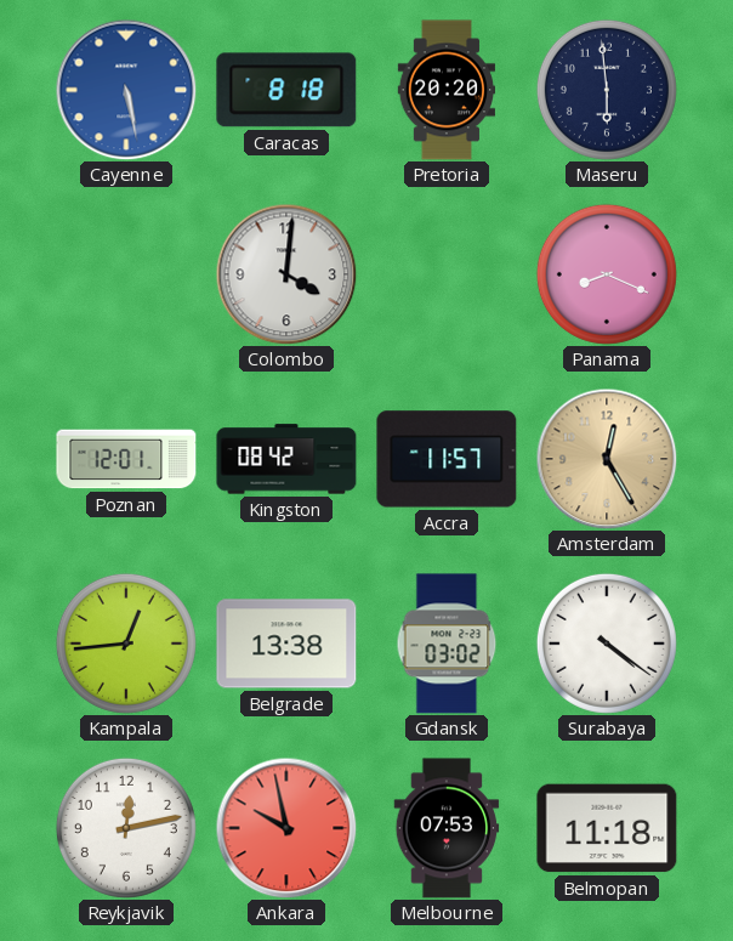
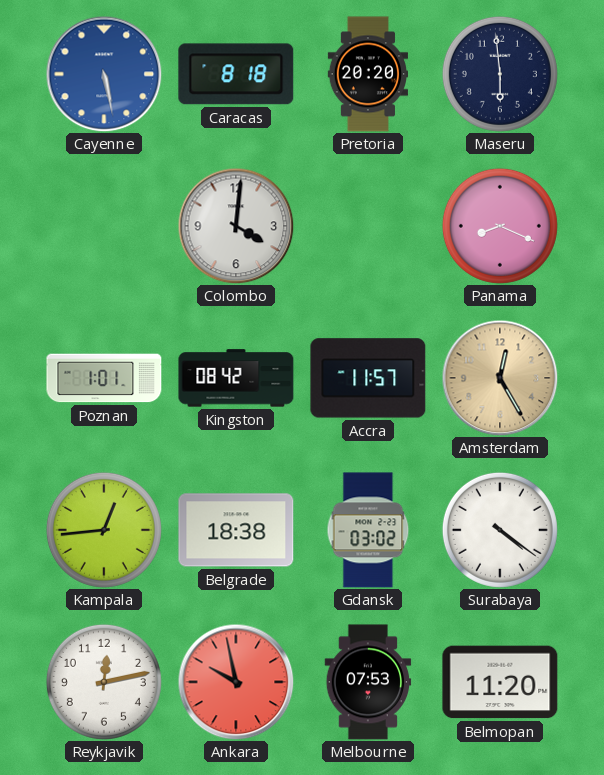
Poznan: 12:01 -> 1:01
Belgrade: 13:38 -> 18:38
Belmopan: 11:18 -> 11:20
